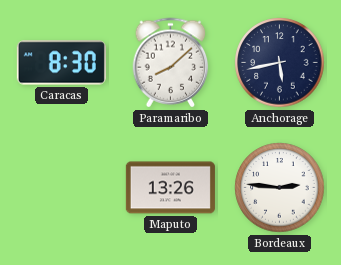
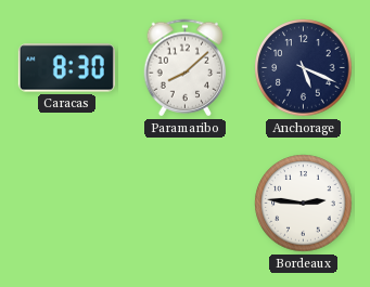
Anchorage: 5:43 -> 5:19
Maputo: 13:26 -> none
